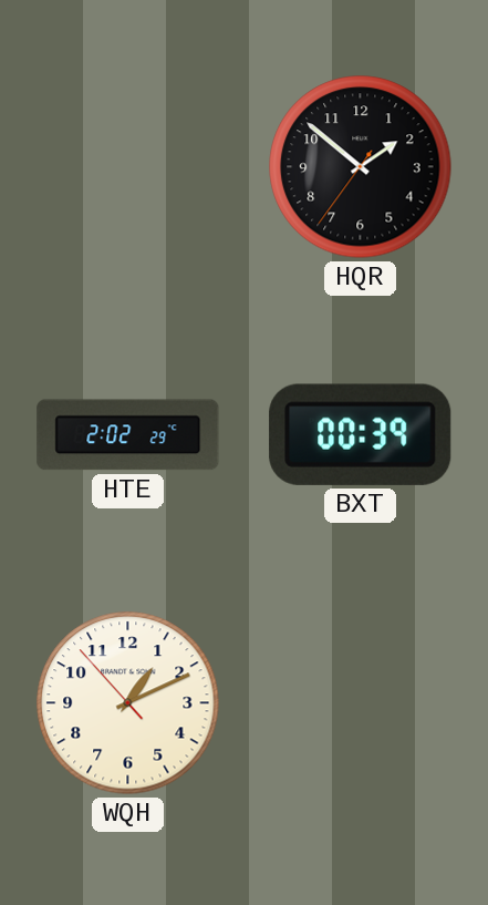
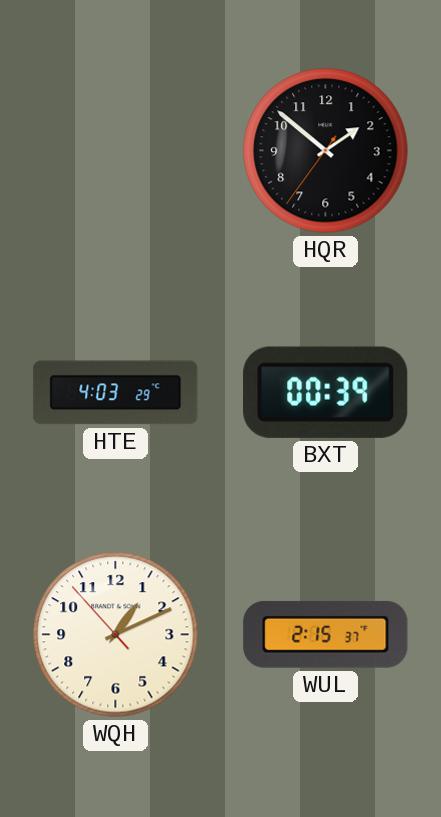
HTE: 2:02 -> 4:03
WUL: none -> 2:15
